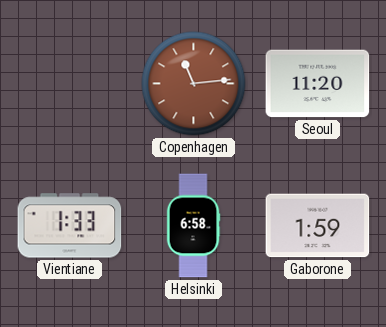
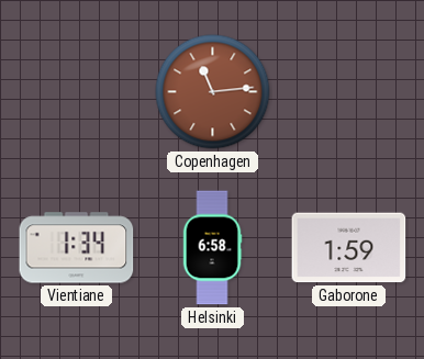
Seoul: 11:20 -> none
Vientiane: 1:33 -> 1:34
